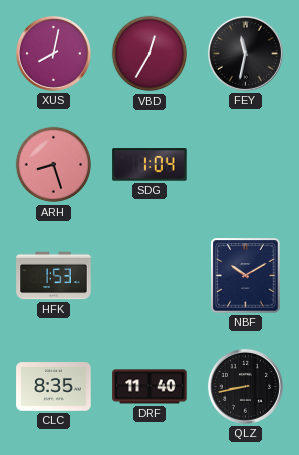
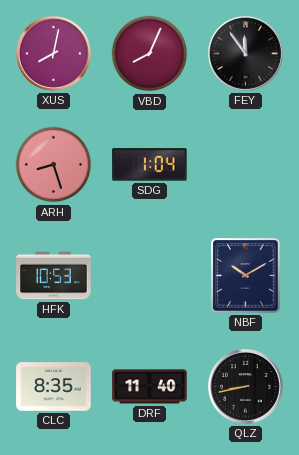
VBD: 12:35 -> 8:04
FEY: 11:32 -> 11:54
HFK: 1:53 -> 10:53
